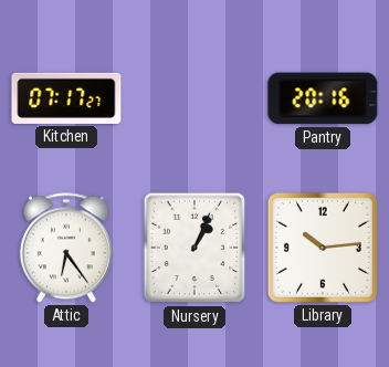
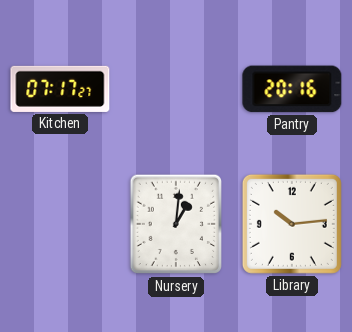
Attic: 6:24 -> none
Nursery: 1:04 -> 1:01
